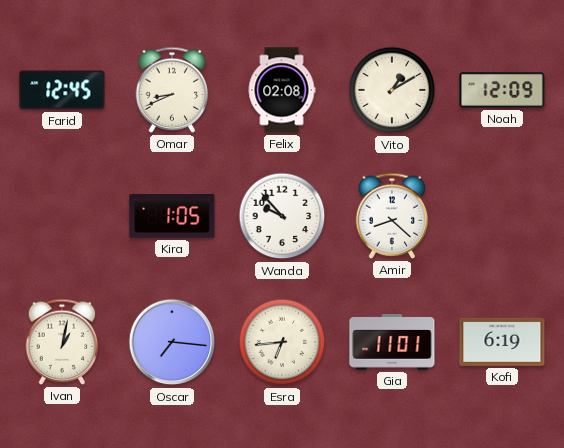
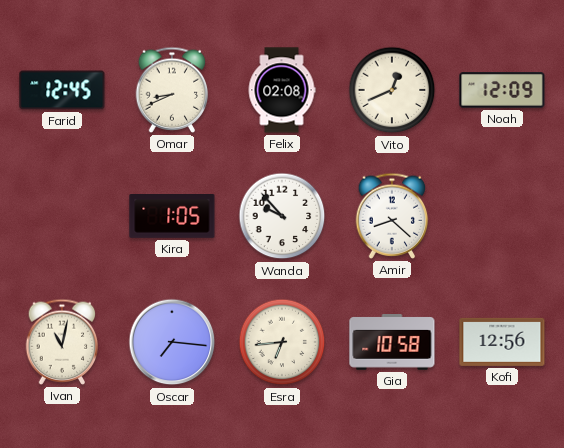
Vito: 1:10 -> 12:41
Ivan: 1:02 -> 11:02
Gia: 11:01 -> 10:58
Kofi: 6:19 -> 12:56
